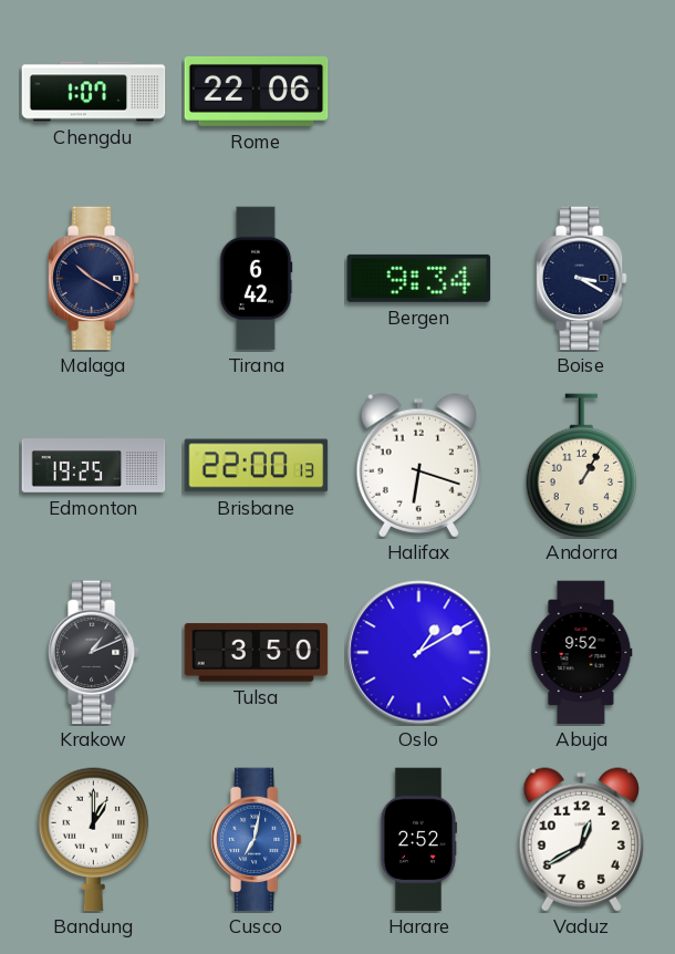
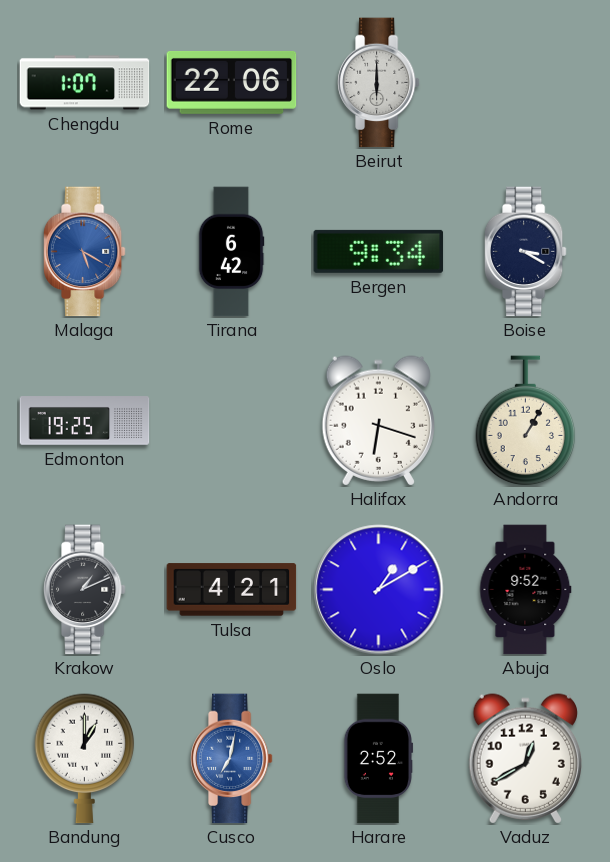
Beirut: none -> 6:00
Malaga: 10:20 -> 5:20
Malaga dial: navy -> blue
Brisbane: 22:00 -> none
Tulsa: 3:50 -> 4:21
